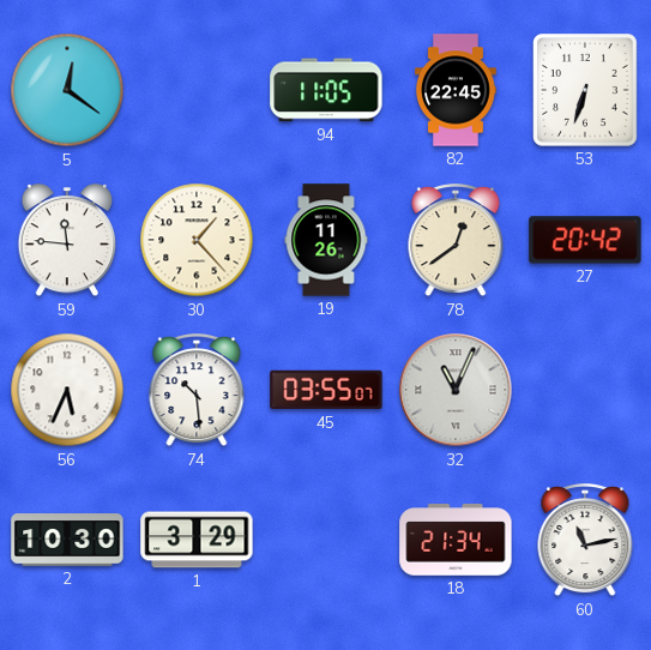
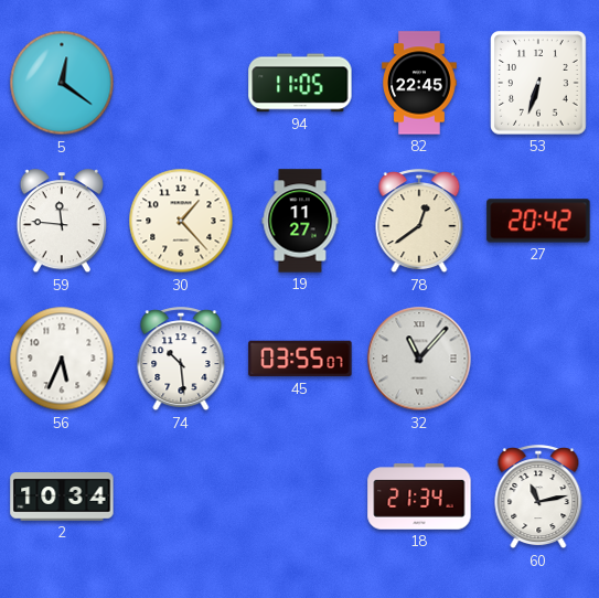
19: 11:26 -> 11:27
32: 11:04 -> 11:07
2: 10:30 -> 10:34
1: 3:29 -> none
